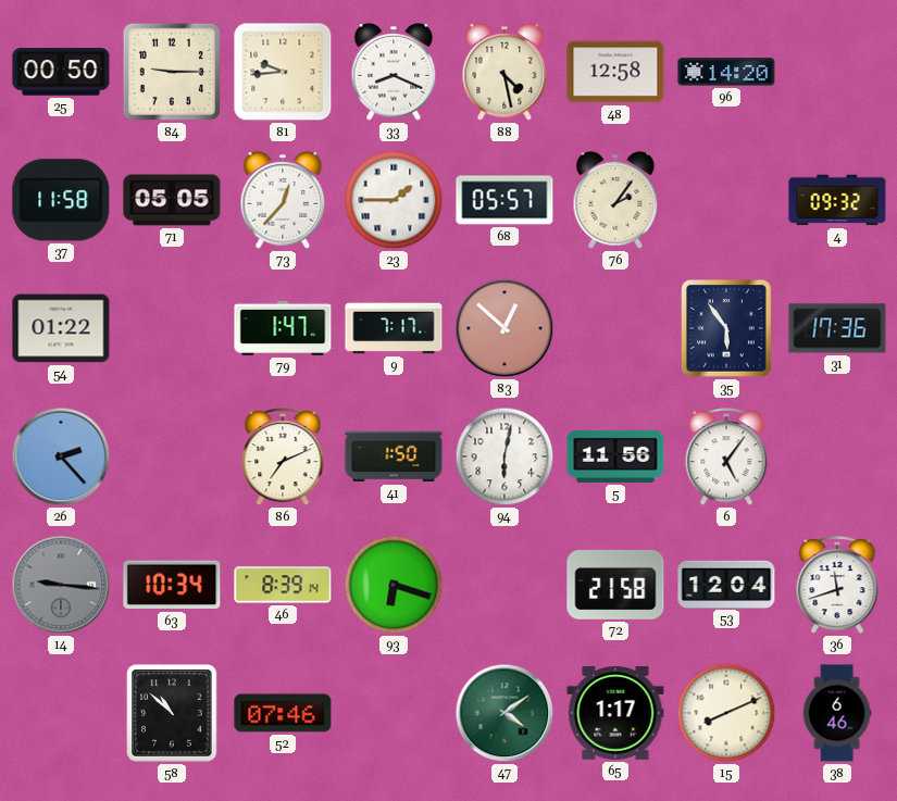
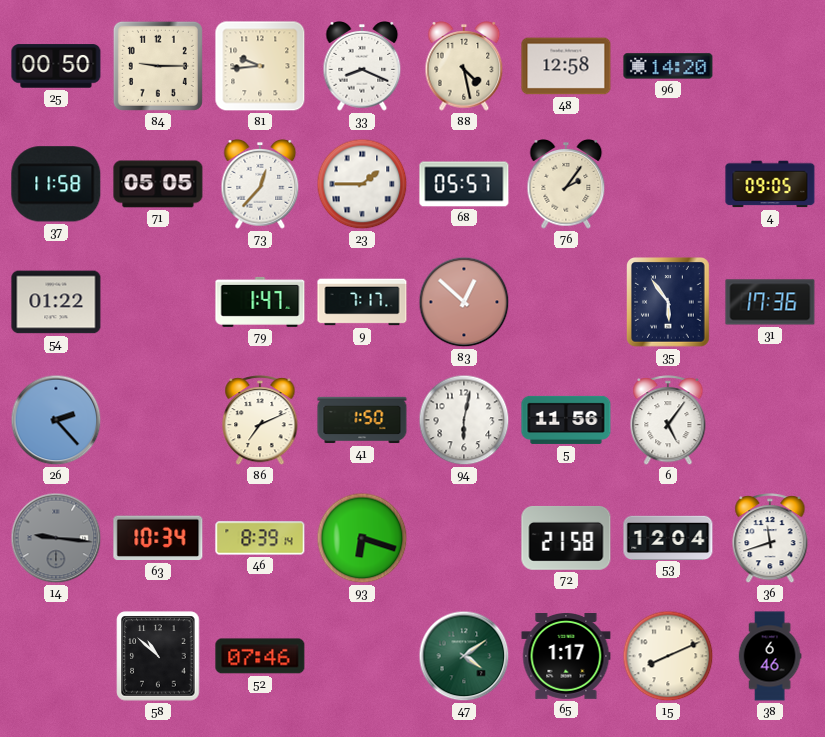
4: 09:32 -> 09:05
